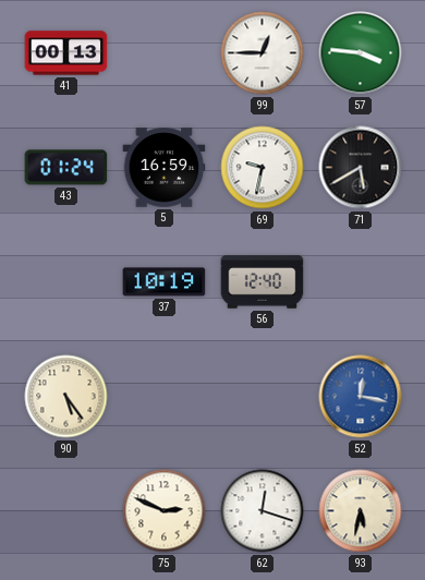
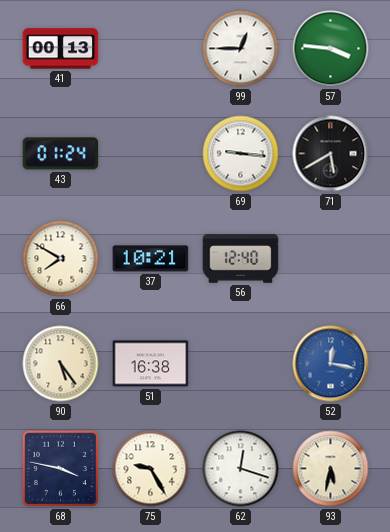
5: 16:59 -> none
69: 9:32 -> 9:16
66: none -> 7:50
37: 10:19 -> 10:21
51: none -> 16:38
68: none -> 3:47
75: 2:49 -> 9:25
